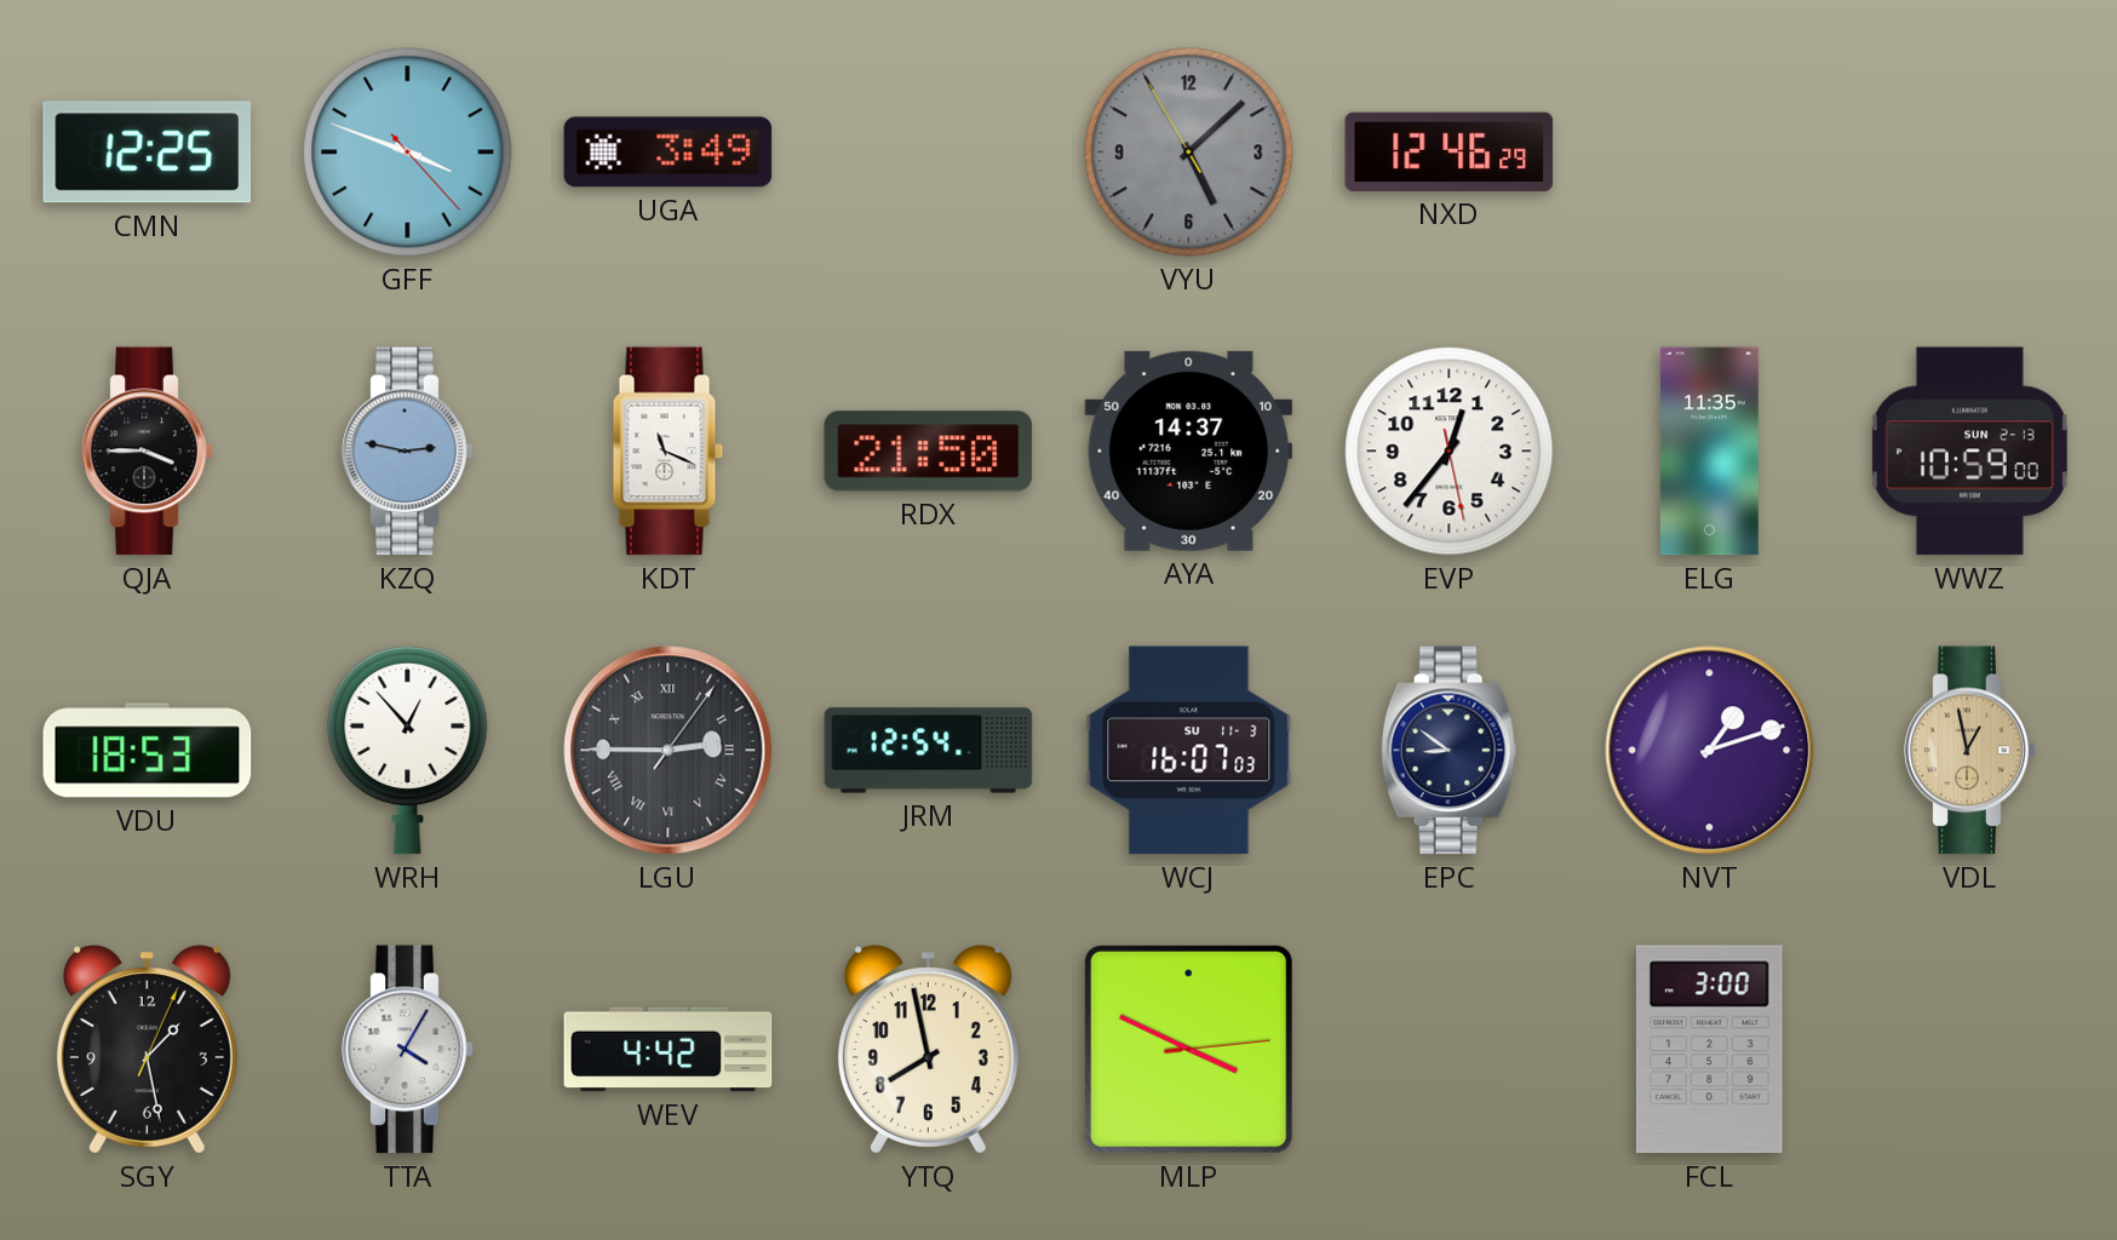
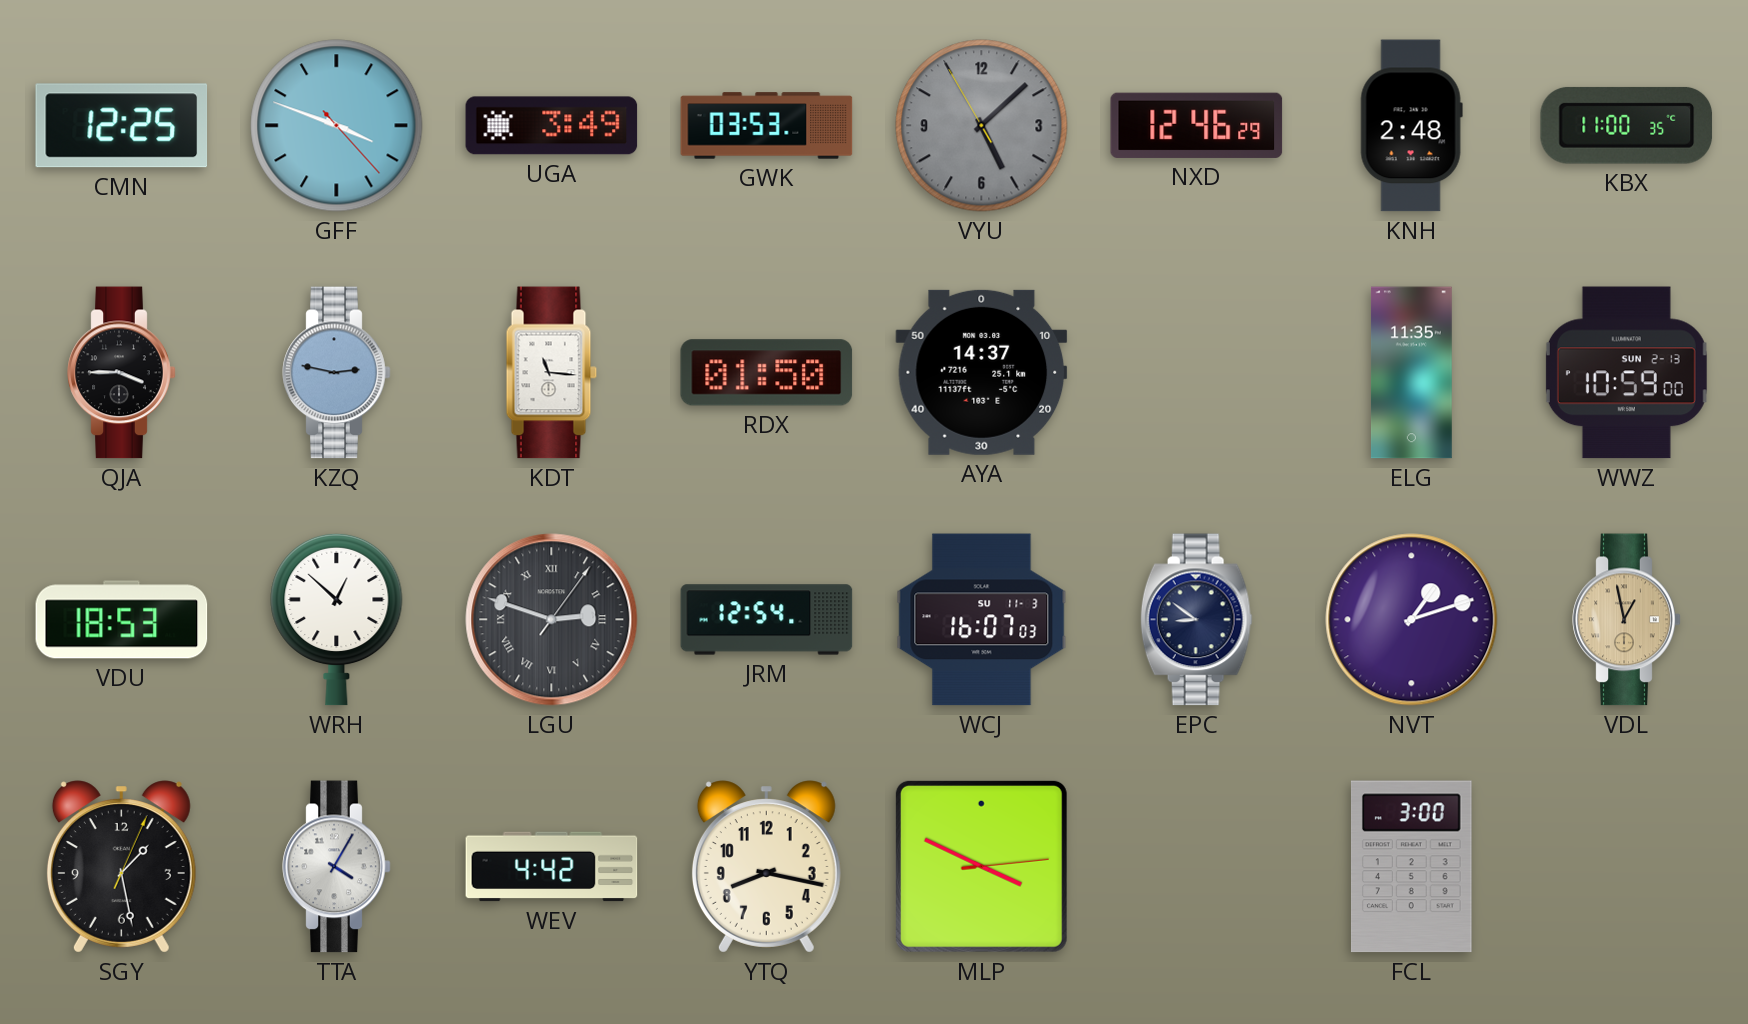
GWK: none -> 03:53
KNH: none -> 2:48
KBX: none -> 11:00
KDT: 11:19 -> 11:16
RDX: 21:50 -> 01:50
EVP: 12:36 -> none
WRH: 12:53 -> 12:52
LGU: 2:45 -> 2:48
YTQ: 7:58 -> 8:17
